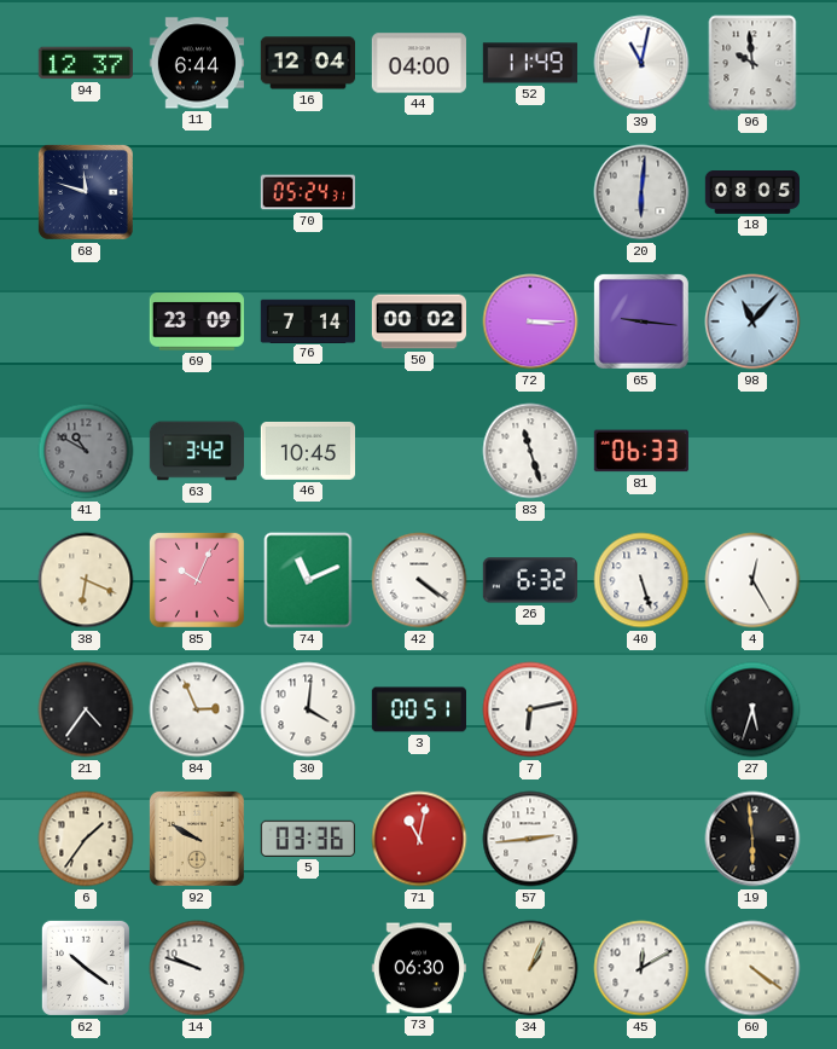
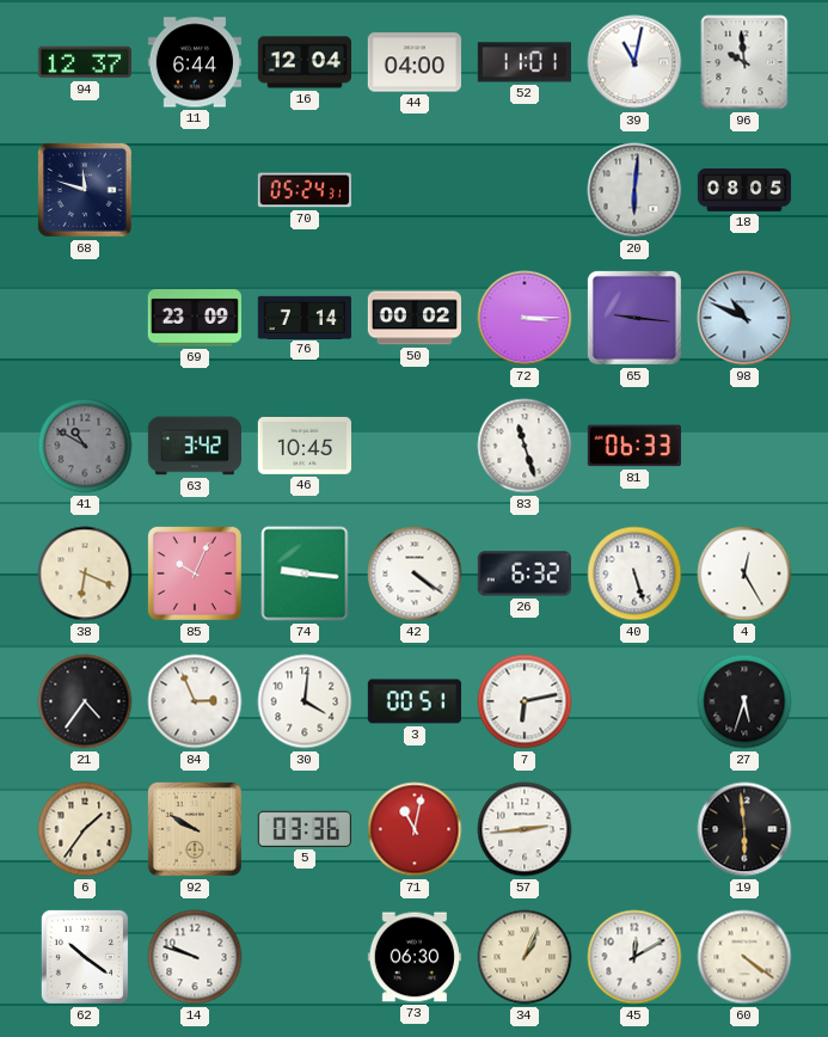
52: 11:49 -> 11:01
98: 11:07 -> 10:49
74: 11:11 -> 9:16
